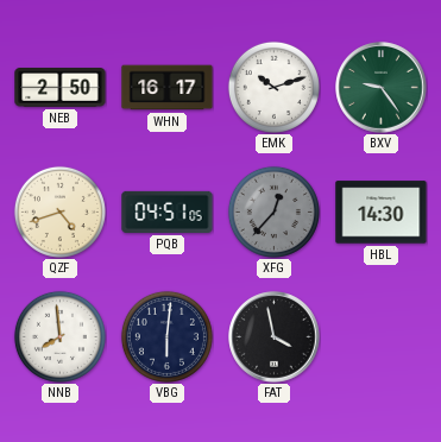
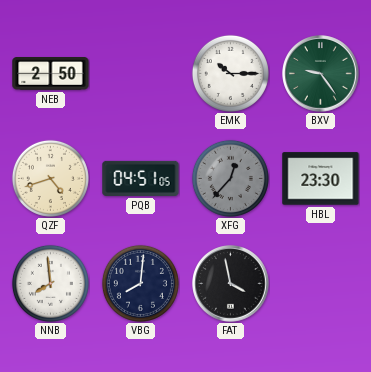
WHN: 16:17 -> none
EMK: 10:12 -> 10:15
HBL: 14:30 -> 23:30
VBG: 6:01 -> 8:01
